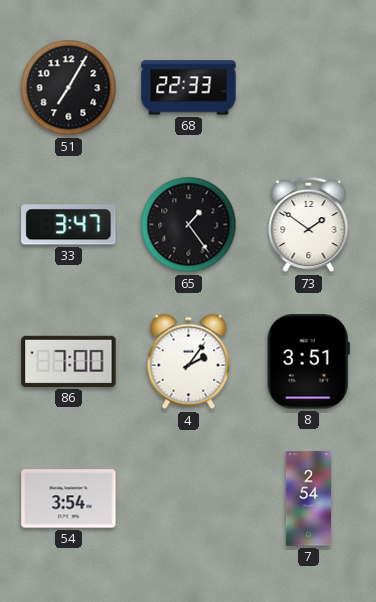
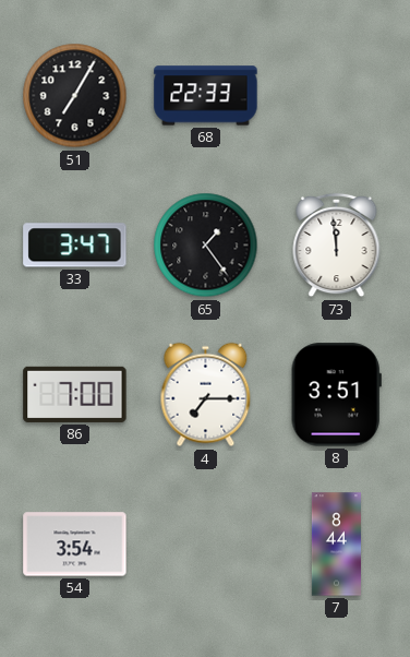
73: 1:51 -> 11:59
4: 2:06 -> 7:15
7: 2:54 -> 8:44
